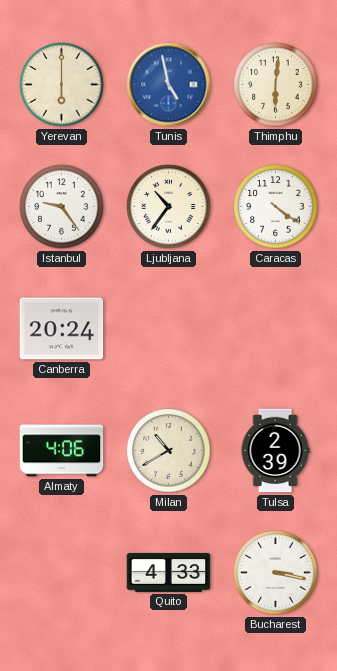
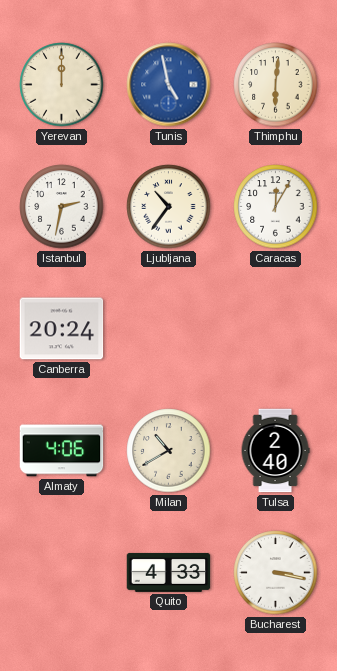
Yerevan: 6:00 -> 12:00
Istanbul: 9:24 -> 2:32
Caracas: 4:21 -> 12:05
Tulsa: 2:39 -> 2:40
